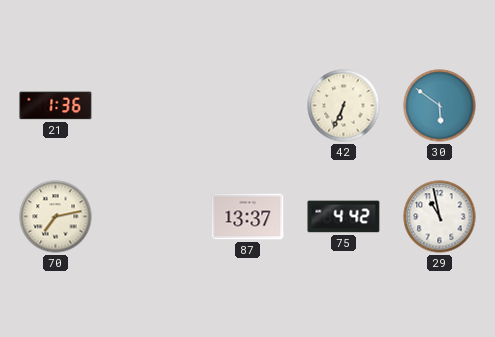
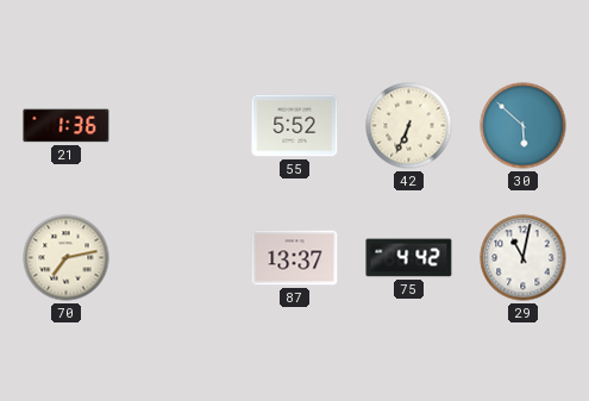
55: none -> 5:52
30: 5:51 -> 5:52
29: 10:58 -> 11:02
